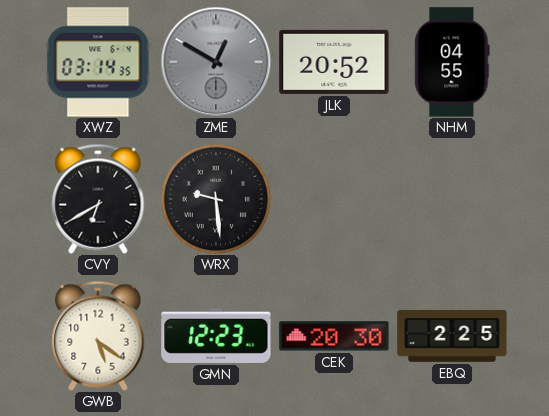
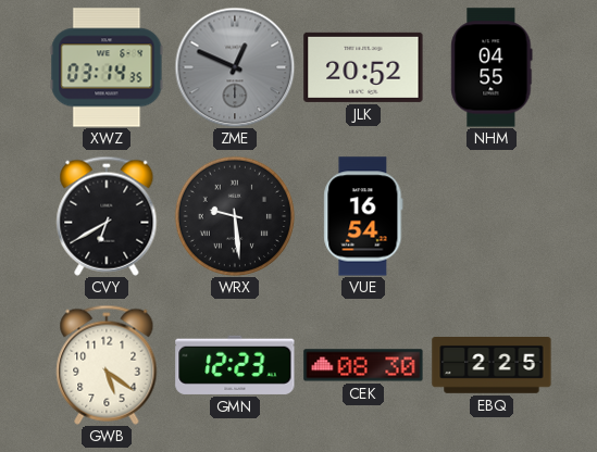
ZME: 12:50 -> 12:49
VUE: none -> 16:54
CEK: 20:30 -> 08:30
